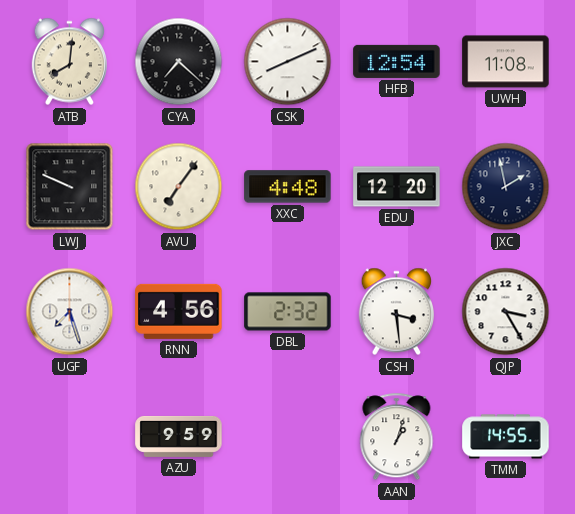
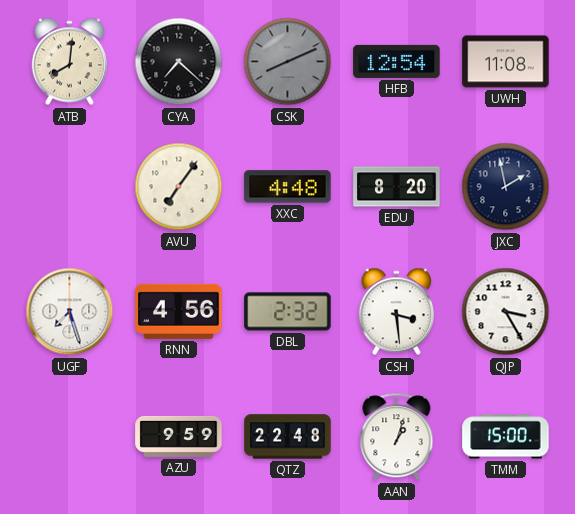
CSK dial: white -> grey
LWJ: 9:49 -> none
EDU: 12:20 -> 8:20
QTZ: none -> 22:48
TMM: 14:55 -> 15:00
